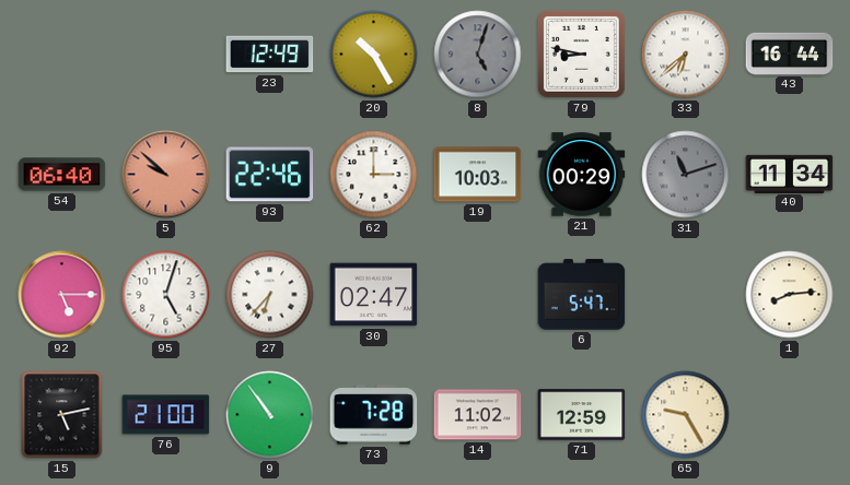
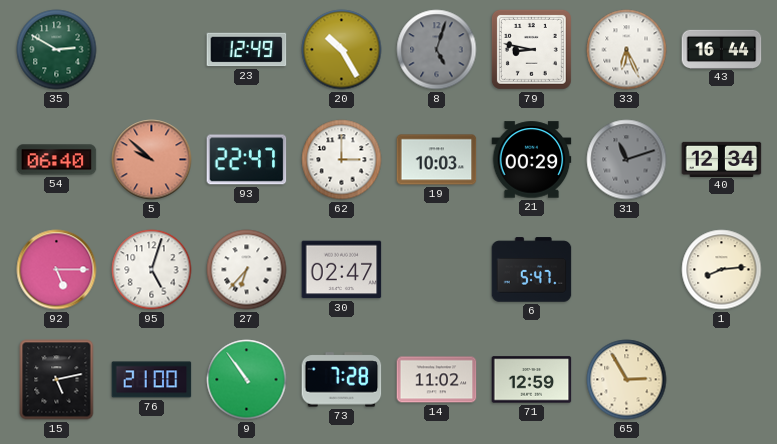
35: none -> 2:50
33: 6:38 -> 6:26
93: 22:46 -> 22:47
40: 11:34 -> 12:34
65: 9:25 -> 2:55
